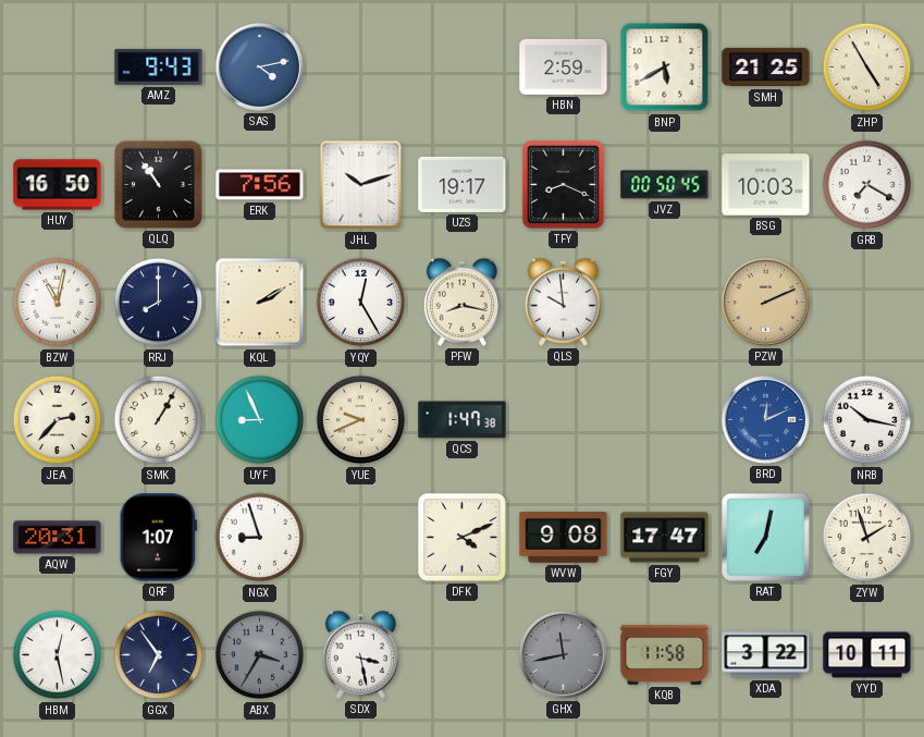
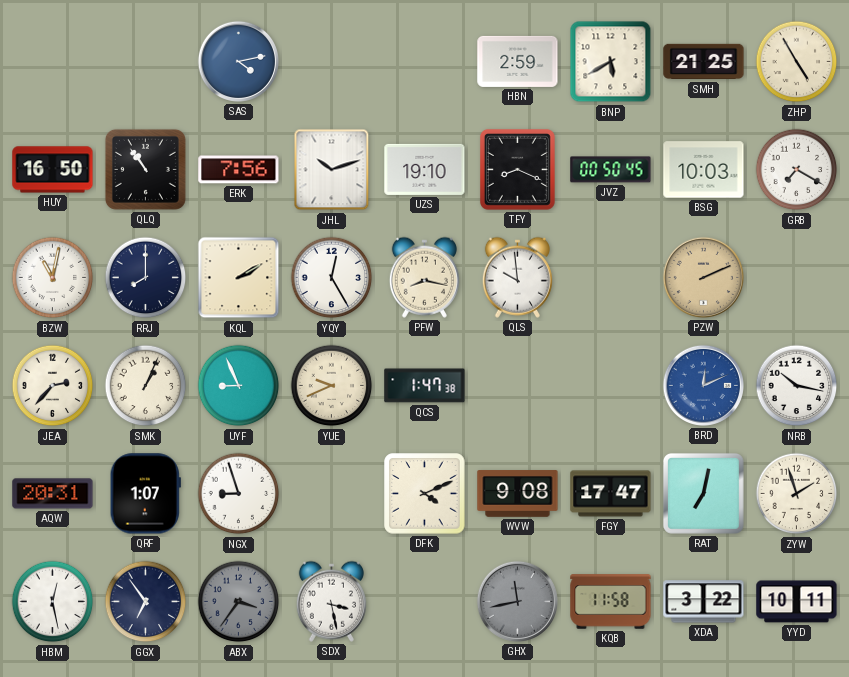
AMZ: 9:43 -> none
UZS: 19:17 -> 19:10
SMK: 1:05 -> 1:04
ABX: 3:35 -> 3:36
